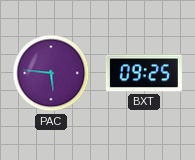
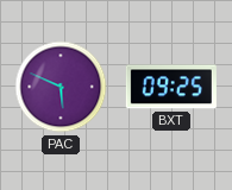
PAC: 5:46 -> 5:49
